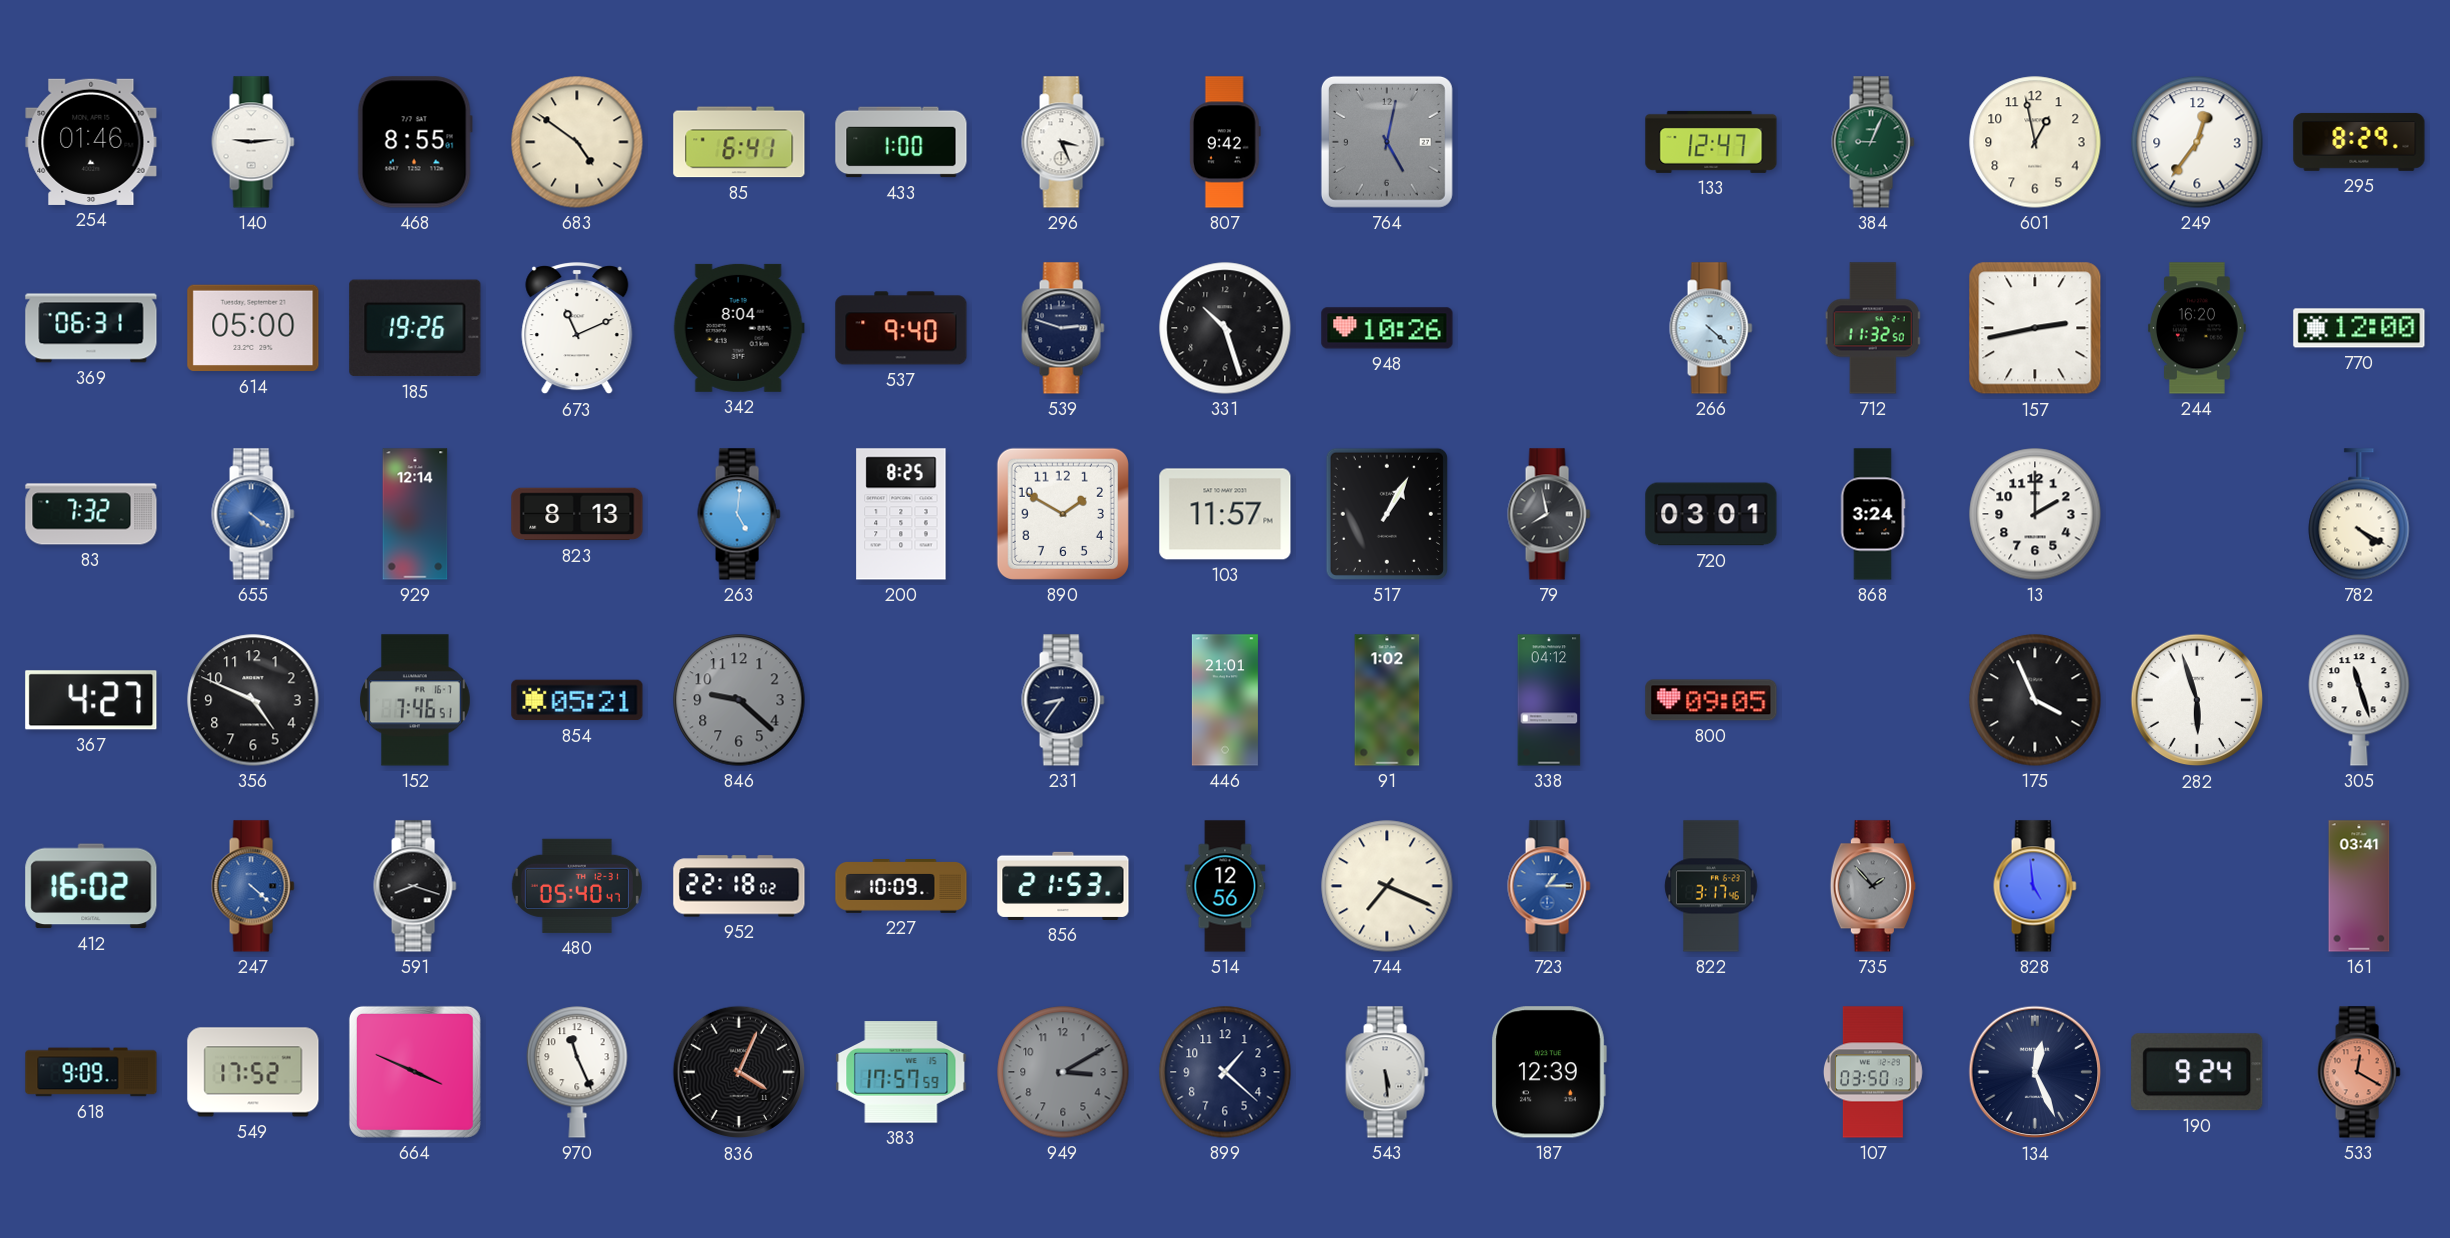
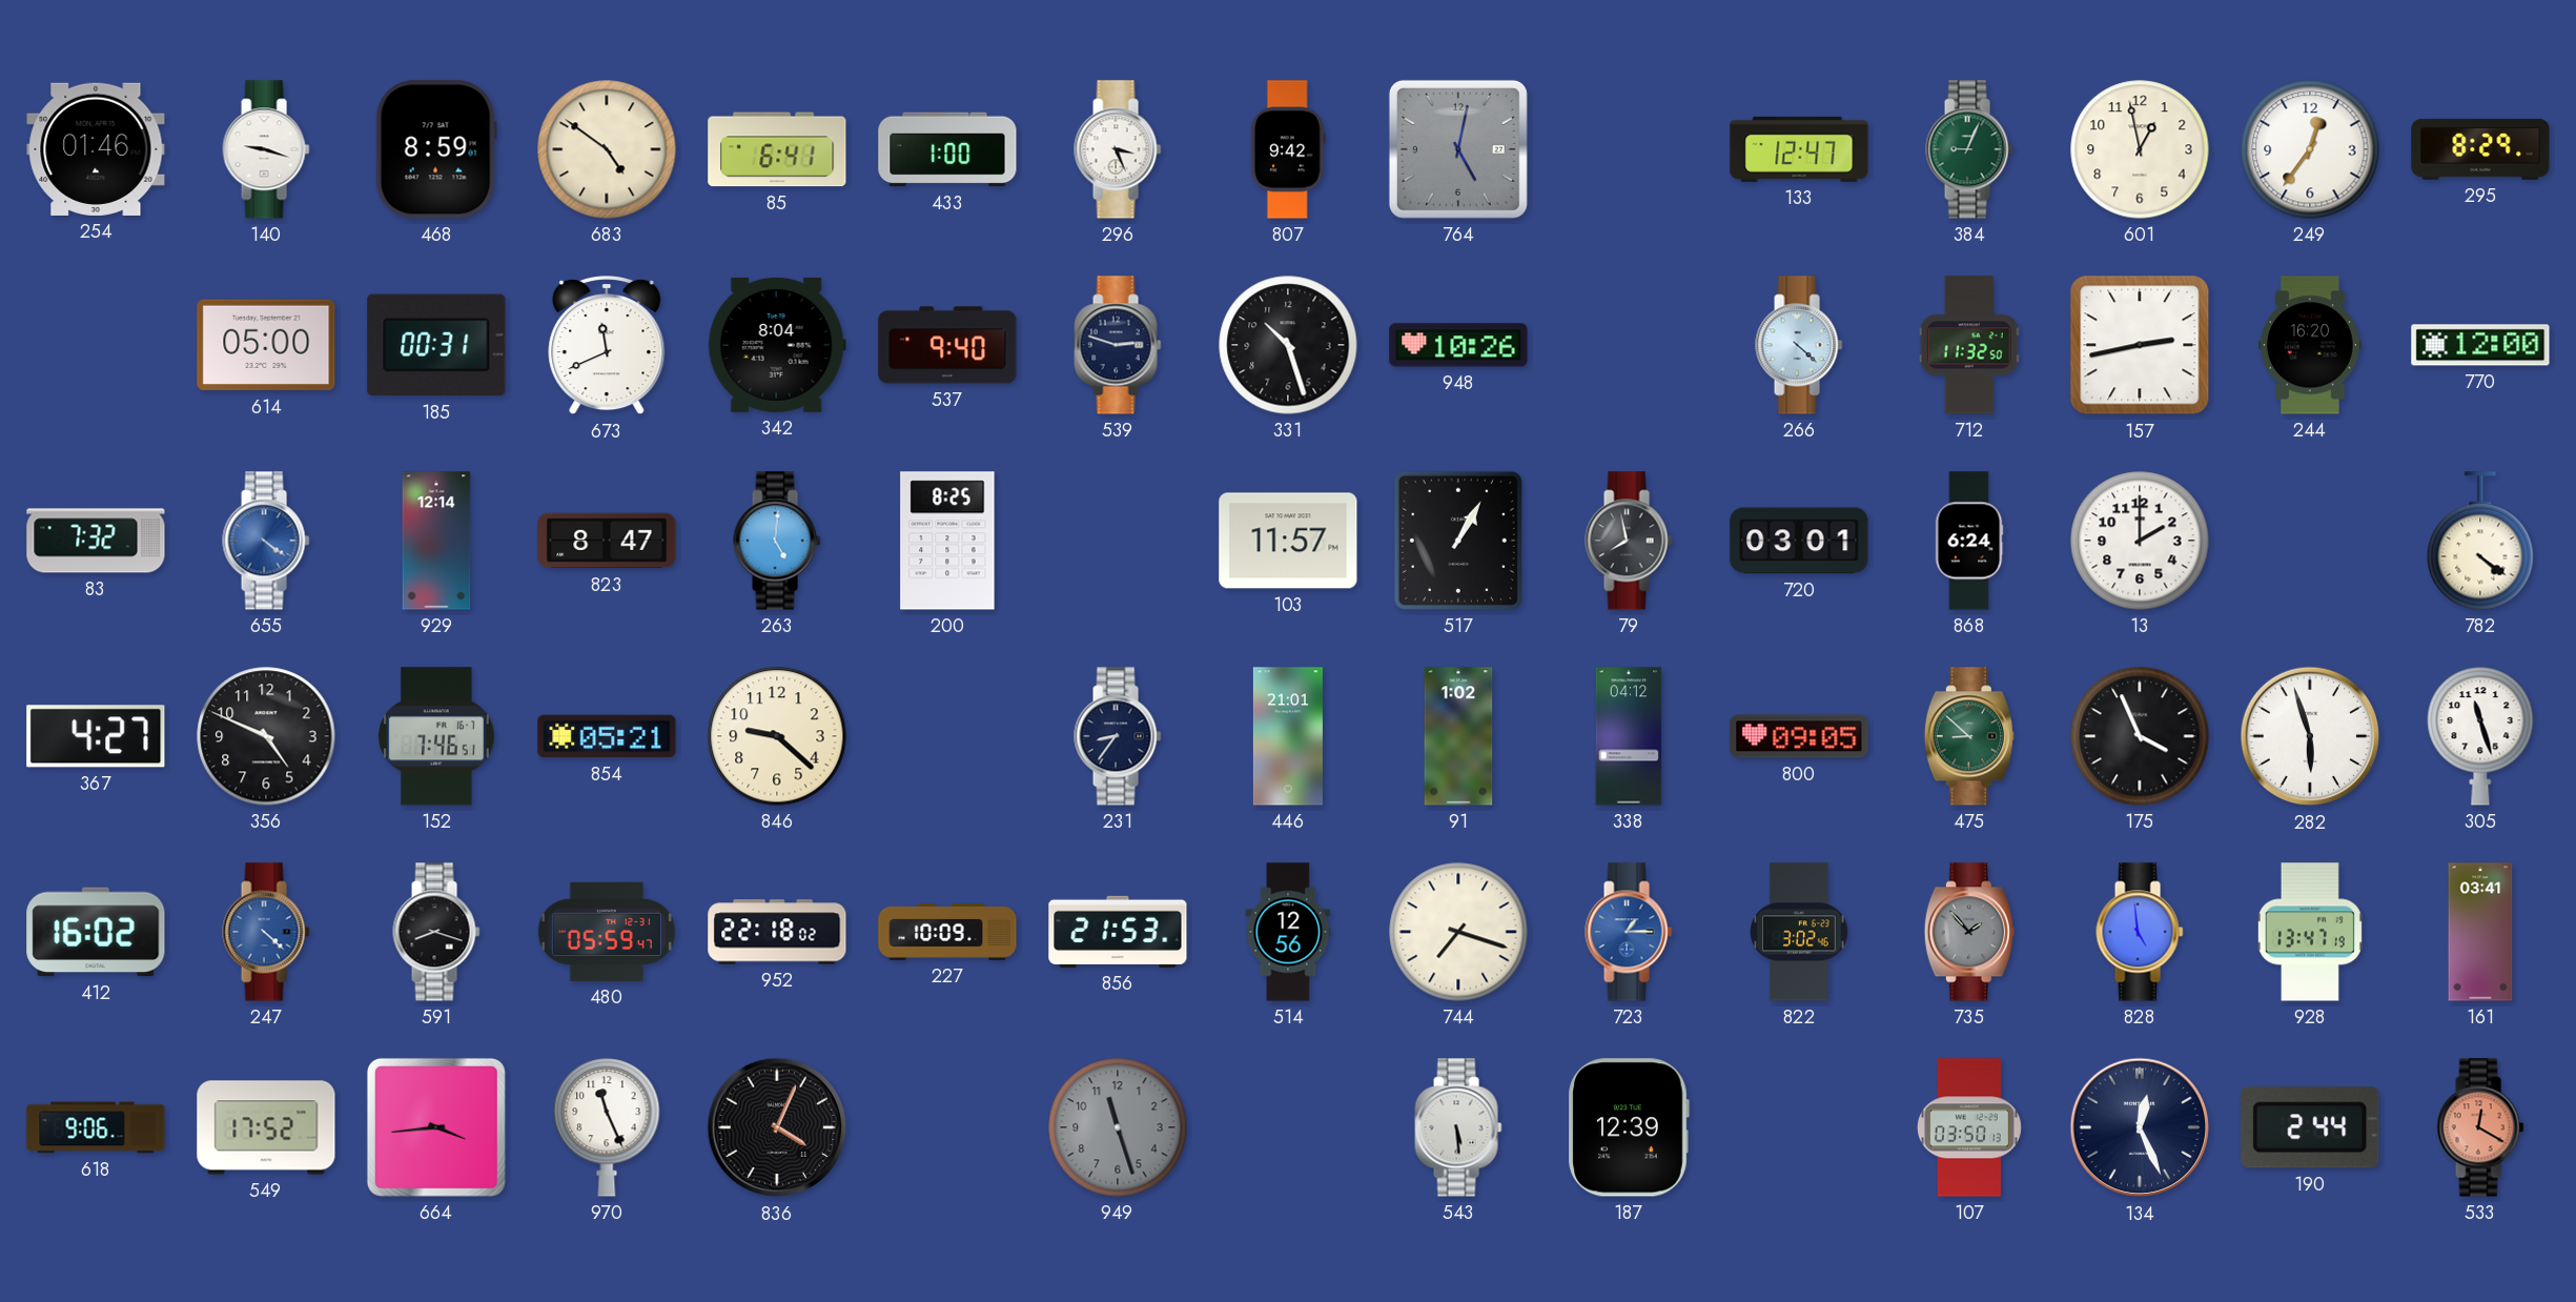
140: 9:14 -> 9:18
468: 8:55 -> 8:59
369: 06:31 -> none
185: 19:26 -> 00:31
673: 11:11 -> 11:41
823: 8:13 -> 8:47
890: 1:50 -> none
868: 3:24 -> 6:24
782: 4:20 -> 4:21
846 dial: grey -> cream
475: none -> 8:52
480: 05:40 -> 05:59
744: 7:19 -> 7:18
822: 3:17 -> 3:02
928: none -> 13:47
618: 9:09 -> 9:06
664: 3:49 -> 3:44
383: 17:57 -> none
949: 3:10 -> 11:27
899: 1:22 -> none
190: 9:24 -> 2:44
